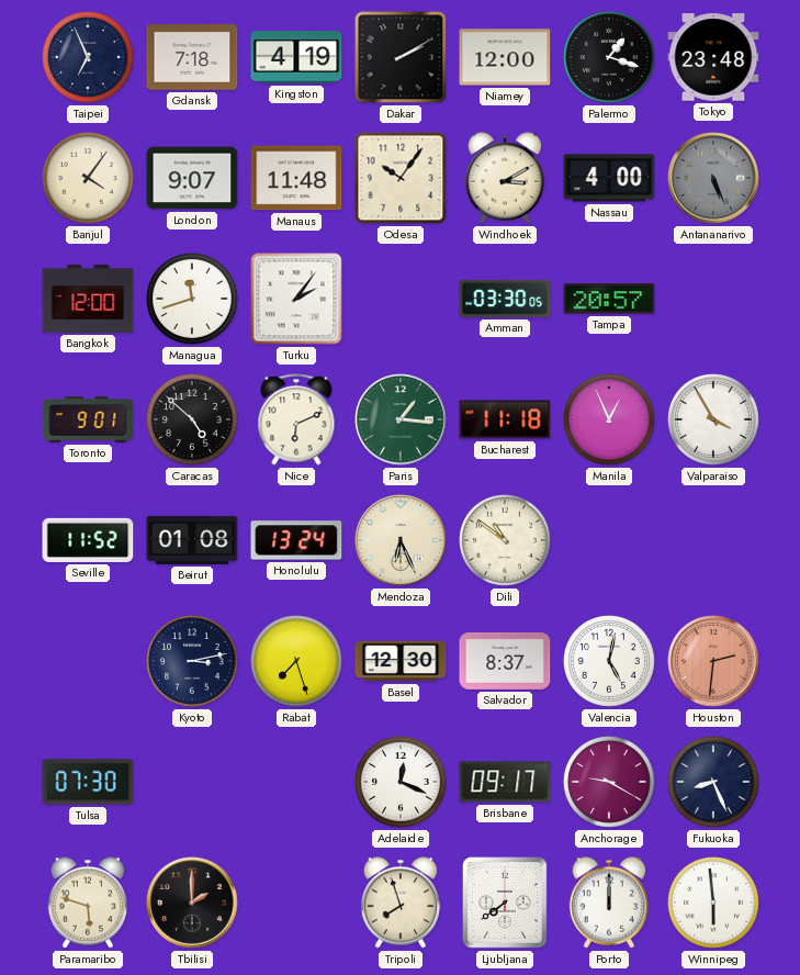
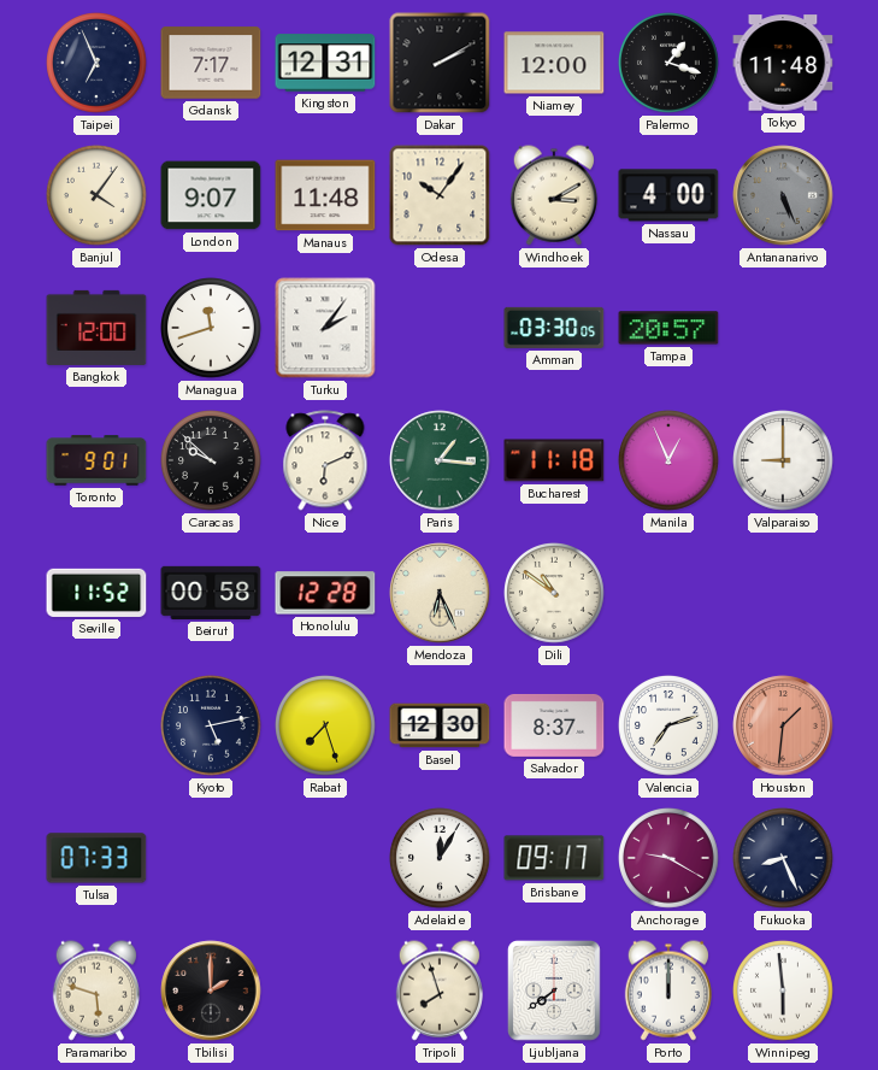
Gdansk: 7:18 -> 7:17
Kingston: 4:19 -> 12:31
Tokyo: 23:48 -> 11:48
Caracas: 4:52 -> 9:52
Valparaiso: 3:55 -> 9:00
Beirut: 01:08 -> 00:58
Honolulu: 13:24 -> 12:28
Kyoto: 3:13 -> 5:13
Valencia: 5:02 -> 7:12
Houston: 2:31 -> 1:31
Tulsa: 07:30 -> 07:33
Adelaide: 12:19 -> 12:05
